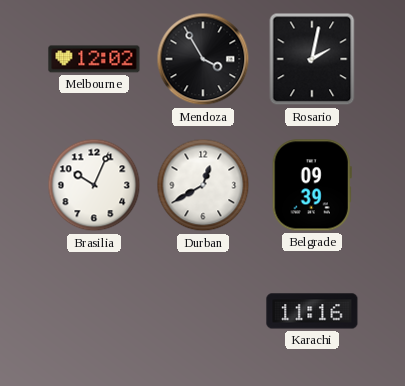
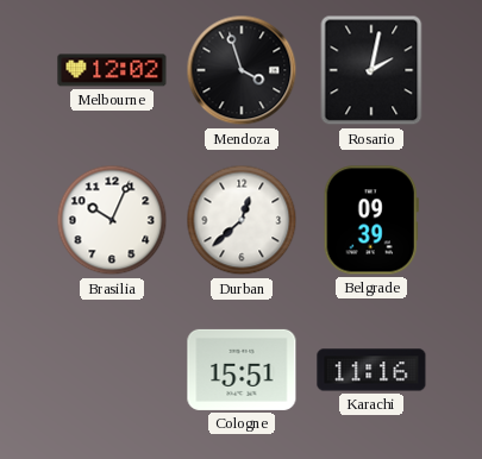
Mendoza: 3:55 -> 3:57
Durban: 12:40 -> 12:38
Cologne: none -> 15:51
